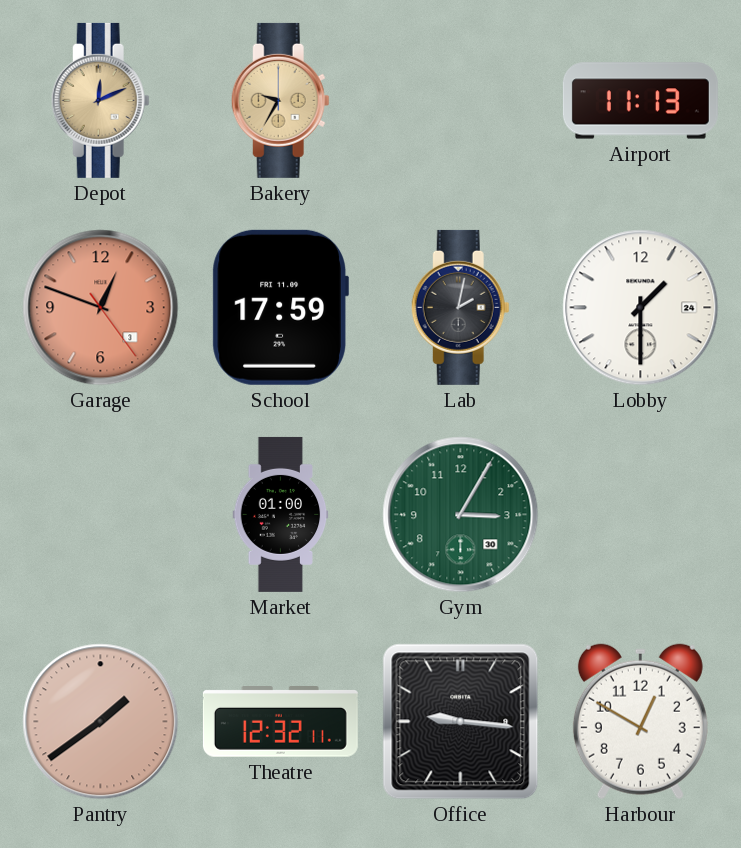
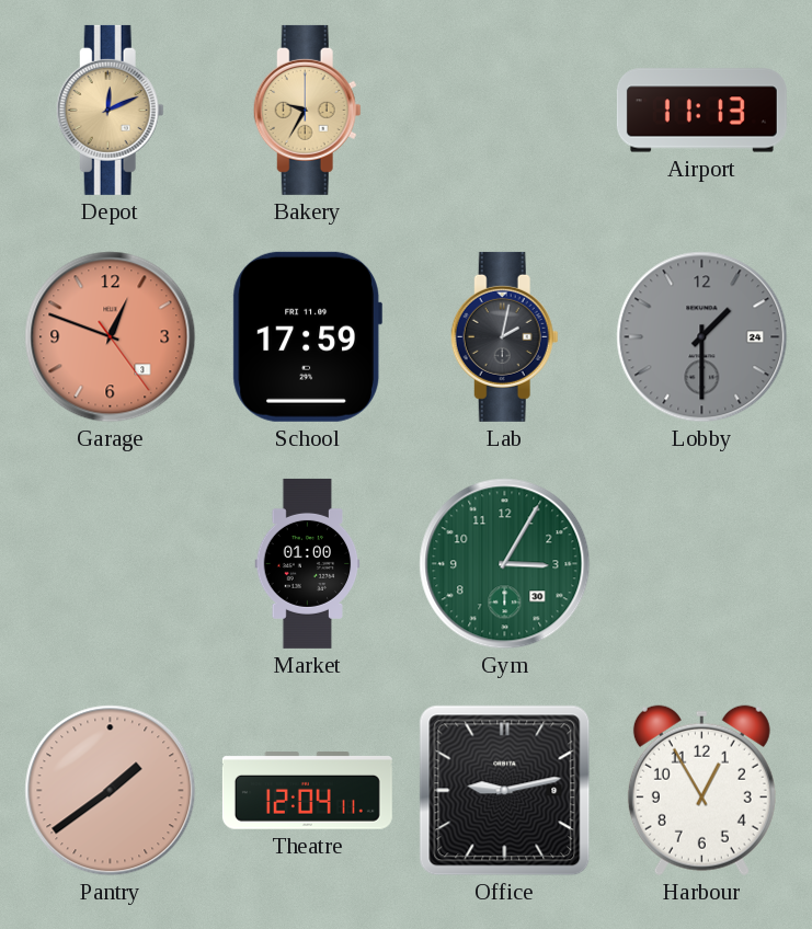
Lobby dial: white -> grey
Theatre: 12:32 -> 12:04
Office: 9:16 -> 9:13
Harbour: 12:50 -> 12:55
